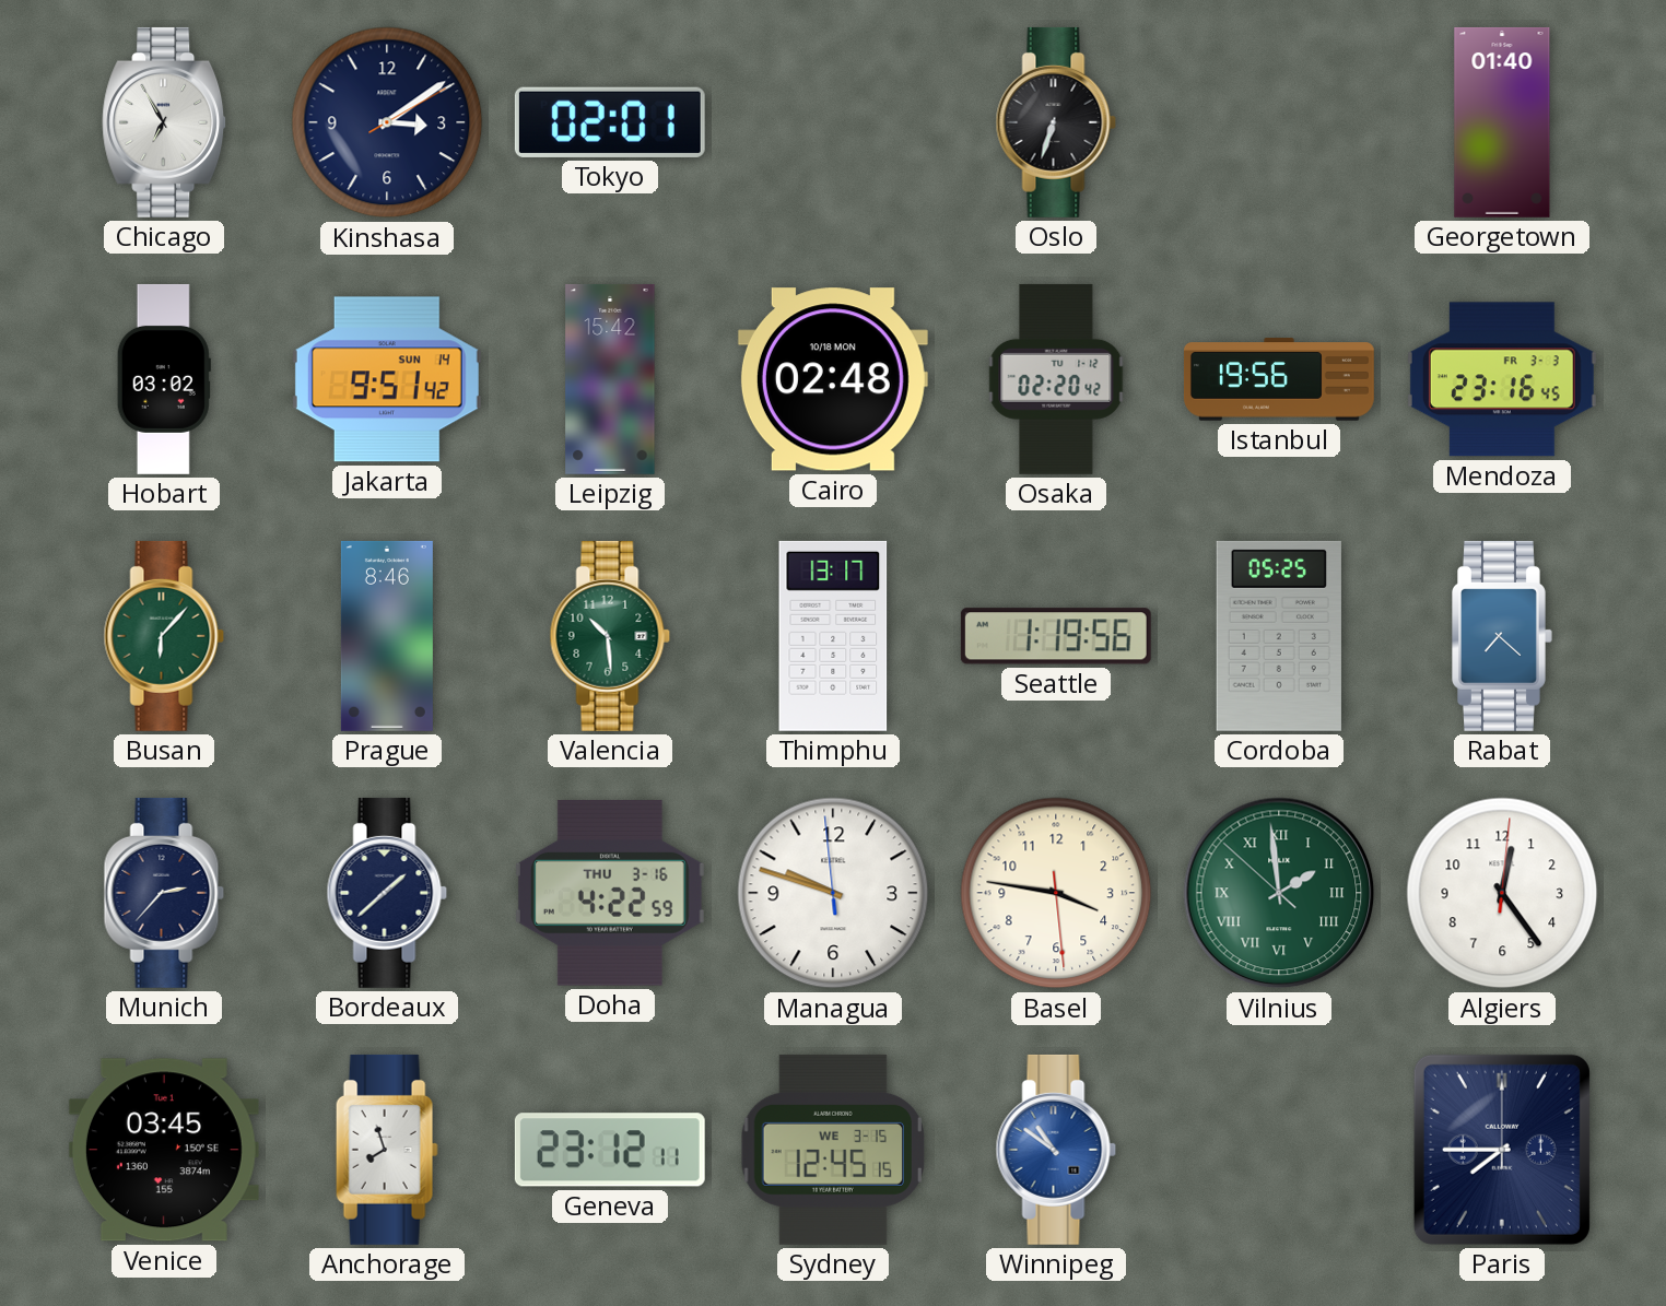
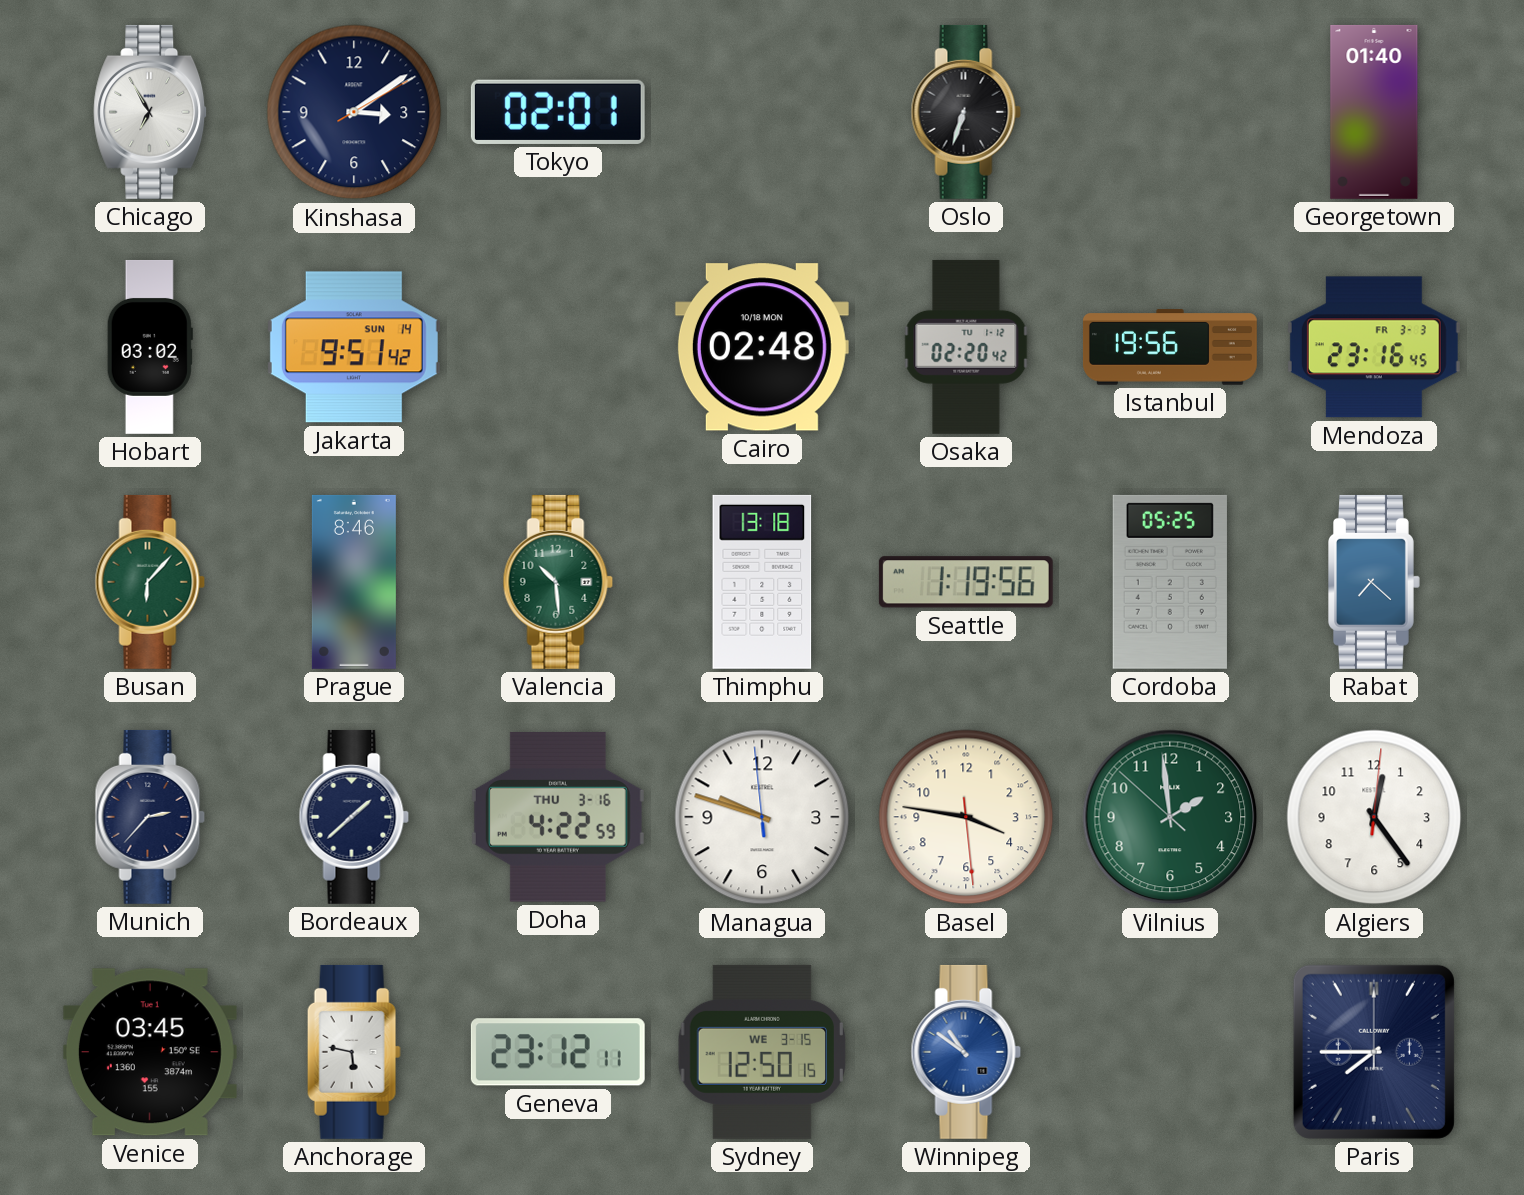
Leipzig: 15:42 -> none
Thimphu: 13:17 -> 13:18
Vilnius numerals: Roman -> Arabic
Anchorage: 7:57 -> 5:47
Sydney: 12:45 -> 12:50
